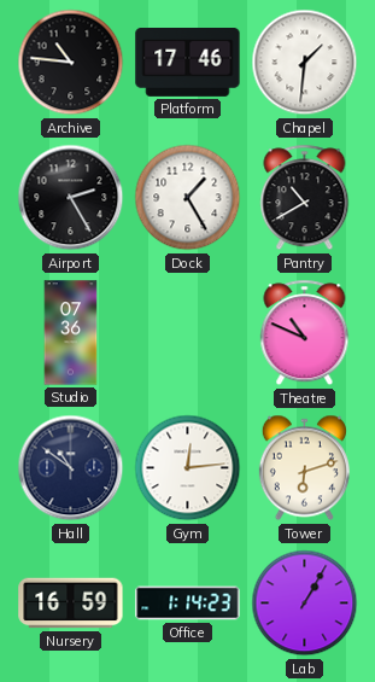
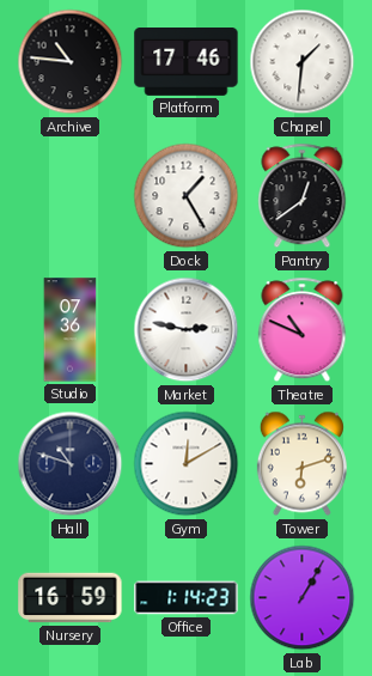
Airport: 2:25 -> none
Pantry: 10:40 -> 12:39
Market: none -> 2:47
Hall: 10:51 -> 10:48
Gym: 12:14 -> 12:10
